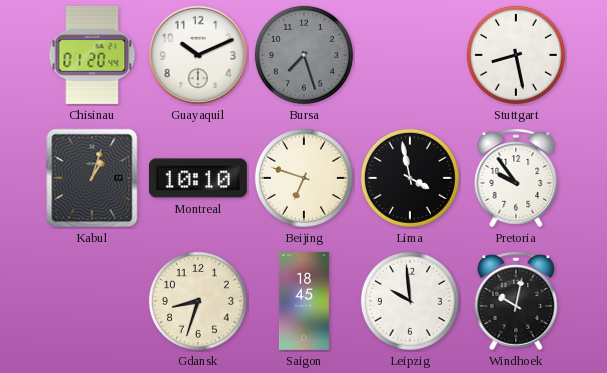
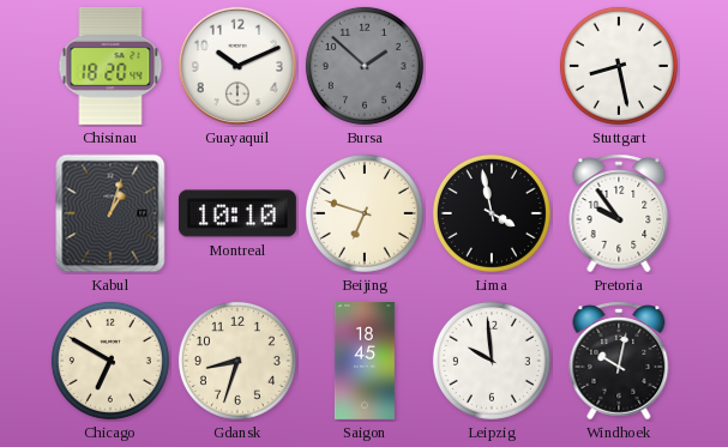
Chisinau: 01:20 -> 18:20
Bursa: 7:27 -> 1:52
Chicago: none -> 6:50
